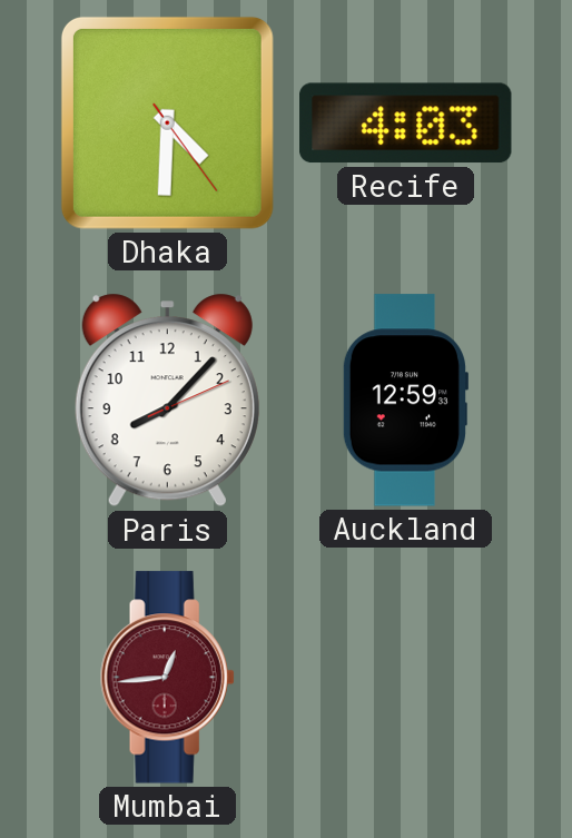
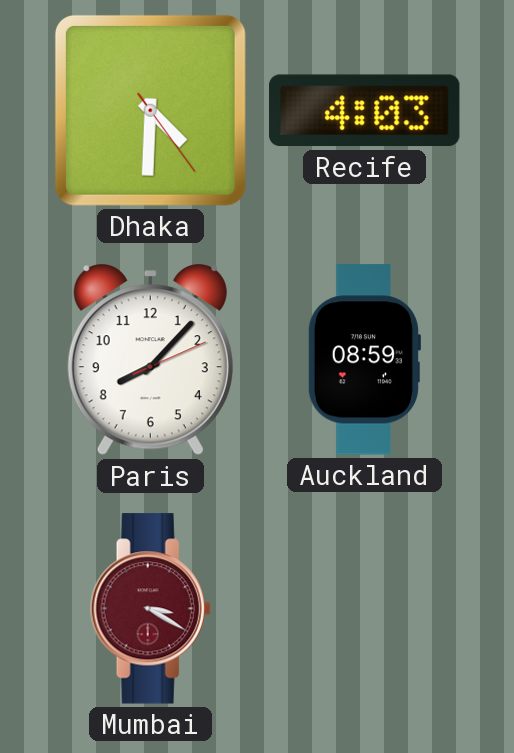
Auckland: 12:59 -> 08:59
Mumbai: 12:44 -> 3:20
